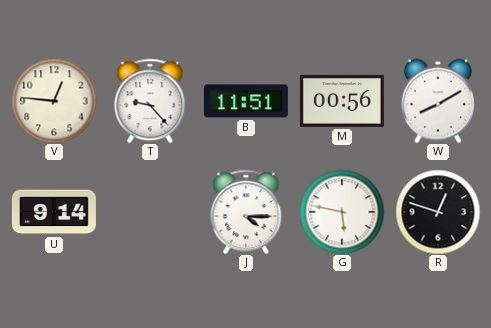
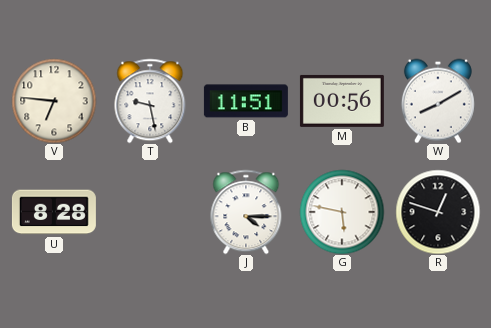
V: 12:46 -> 6:46
T: 9:23 -> 9:28
U: 9:14 -> 8:28
